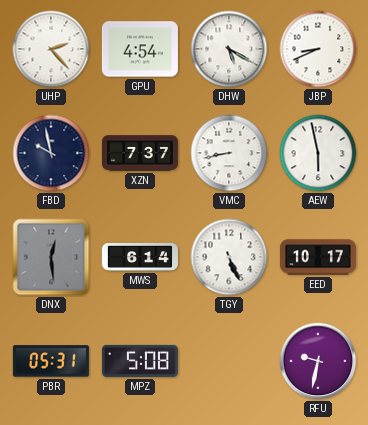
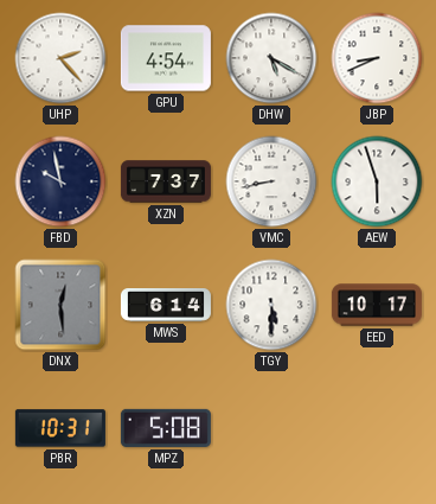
AEW: 5:58 -> 5:57
TGY: 5:26 -> 5:30
PBR: 05:31 -> 10:31
RFU: 9:32 -> none
